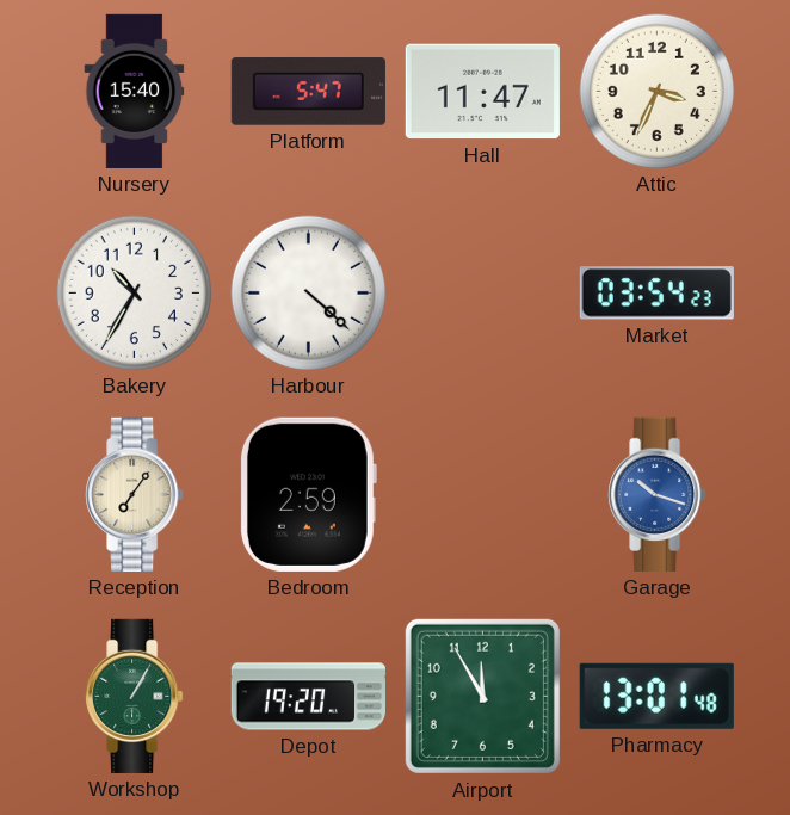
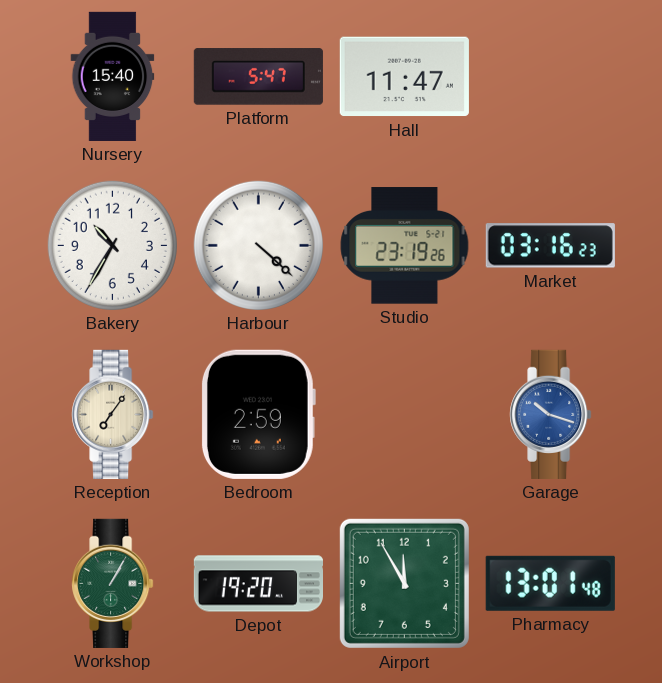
Attic: 3:34 -> none
Studio: none -> 23:19
Market: 03:54 -> 03:16
